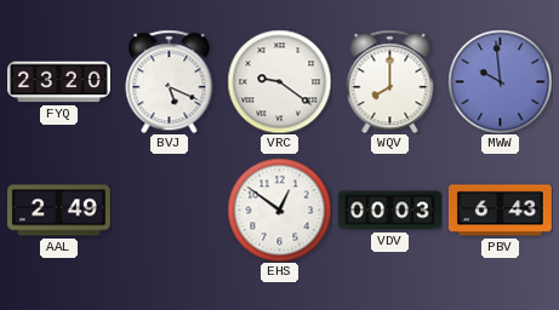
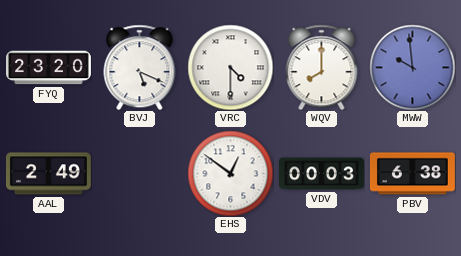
VRC: 9:21 -> 4:30
PBV: 6:43 -> 6:38
